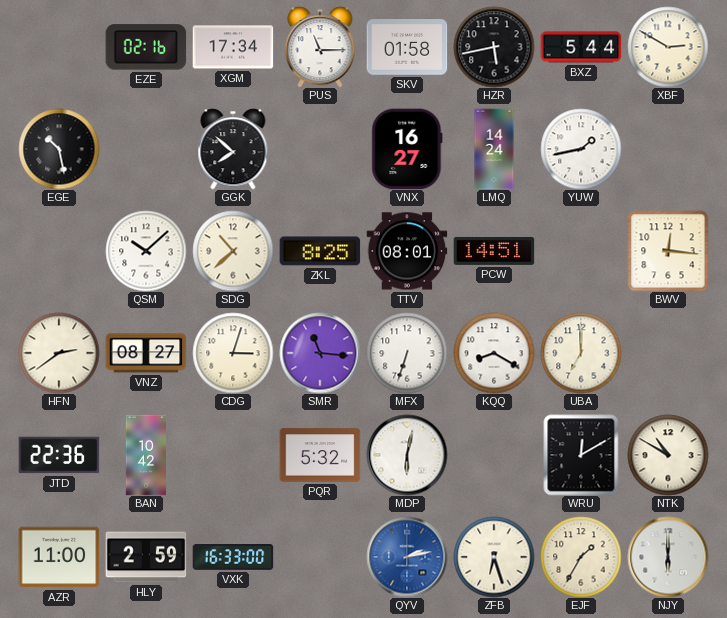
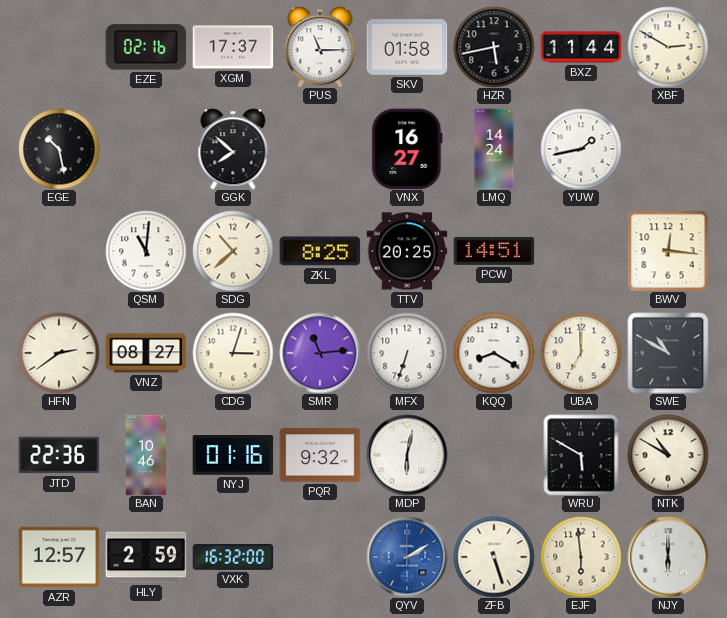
XGM: 17:34 -> 17:37
BXZ: 5:44 -> 11:44
QSM: 10:08 -> 11:01
TTV: 08:01 -> 20:25
SMR: 11:16 -> 11:14
SWE: none -> 10:50
BAN: 10:42 -> 10:46
NYJ: none -> 01:16
PQR: 5:32 -> 9:32
WRU: 12:10 -> 5:50
AZR: 11:00 -> 12:57
VXK: 16:33 -> 16:32
QYV: 2:13 -> 2:10
ZFB: 6:27 -> 5:27
EJF: 1:35 -> 5:59
